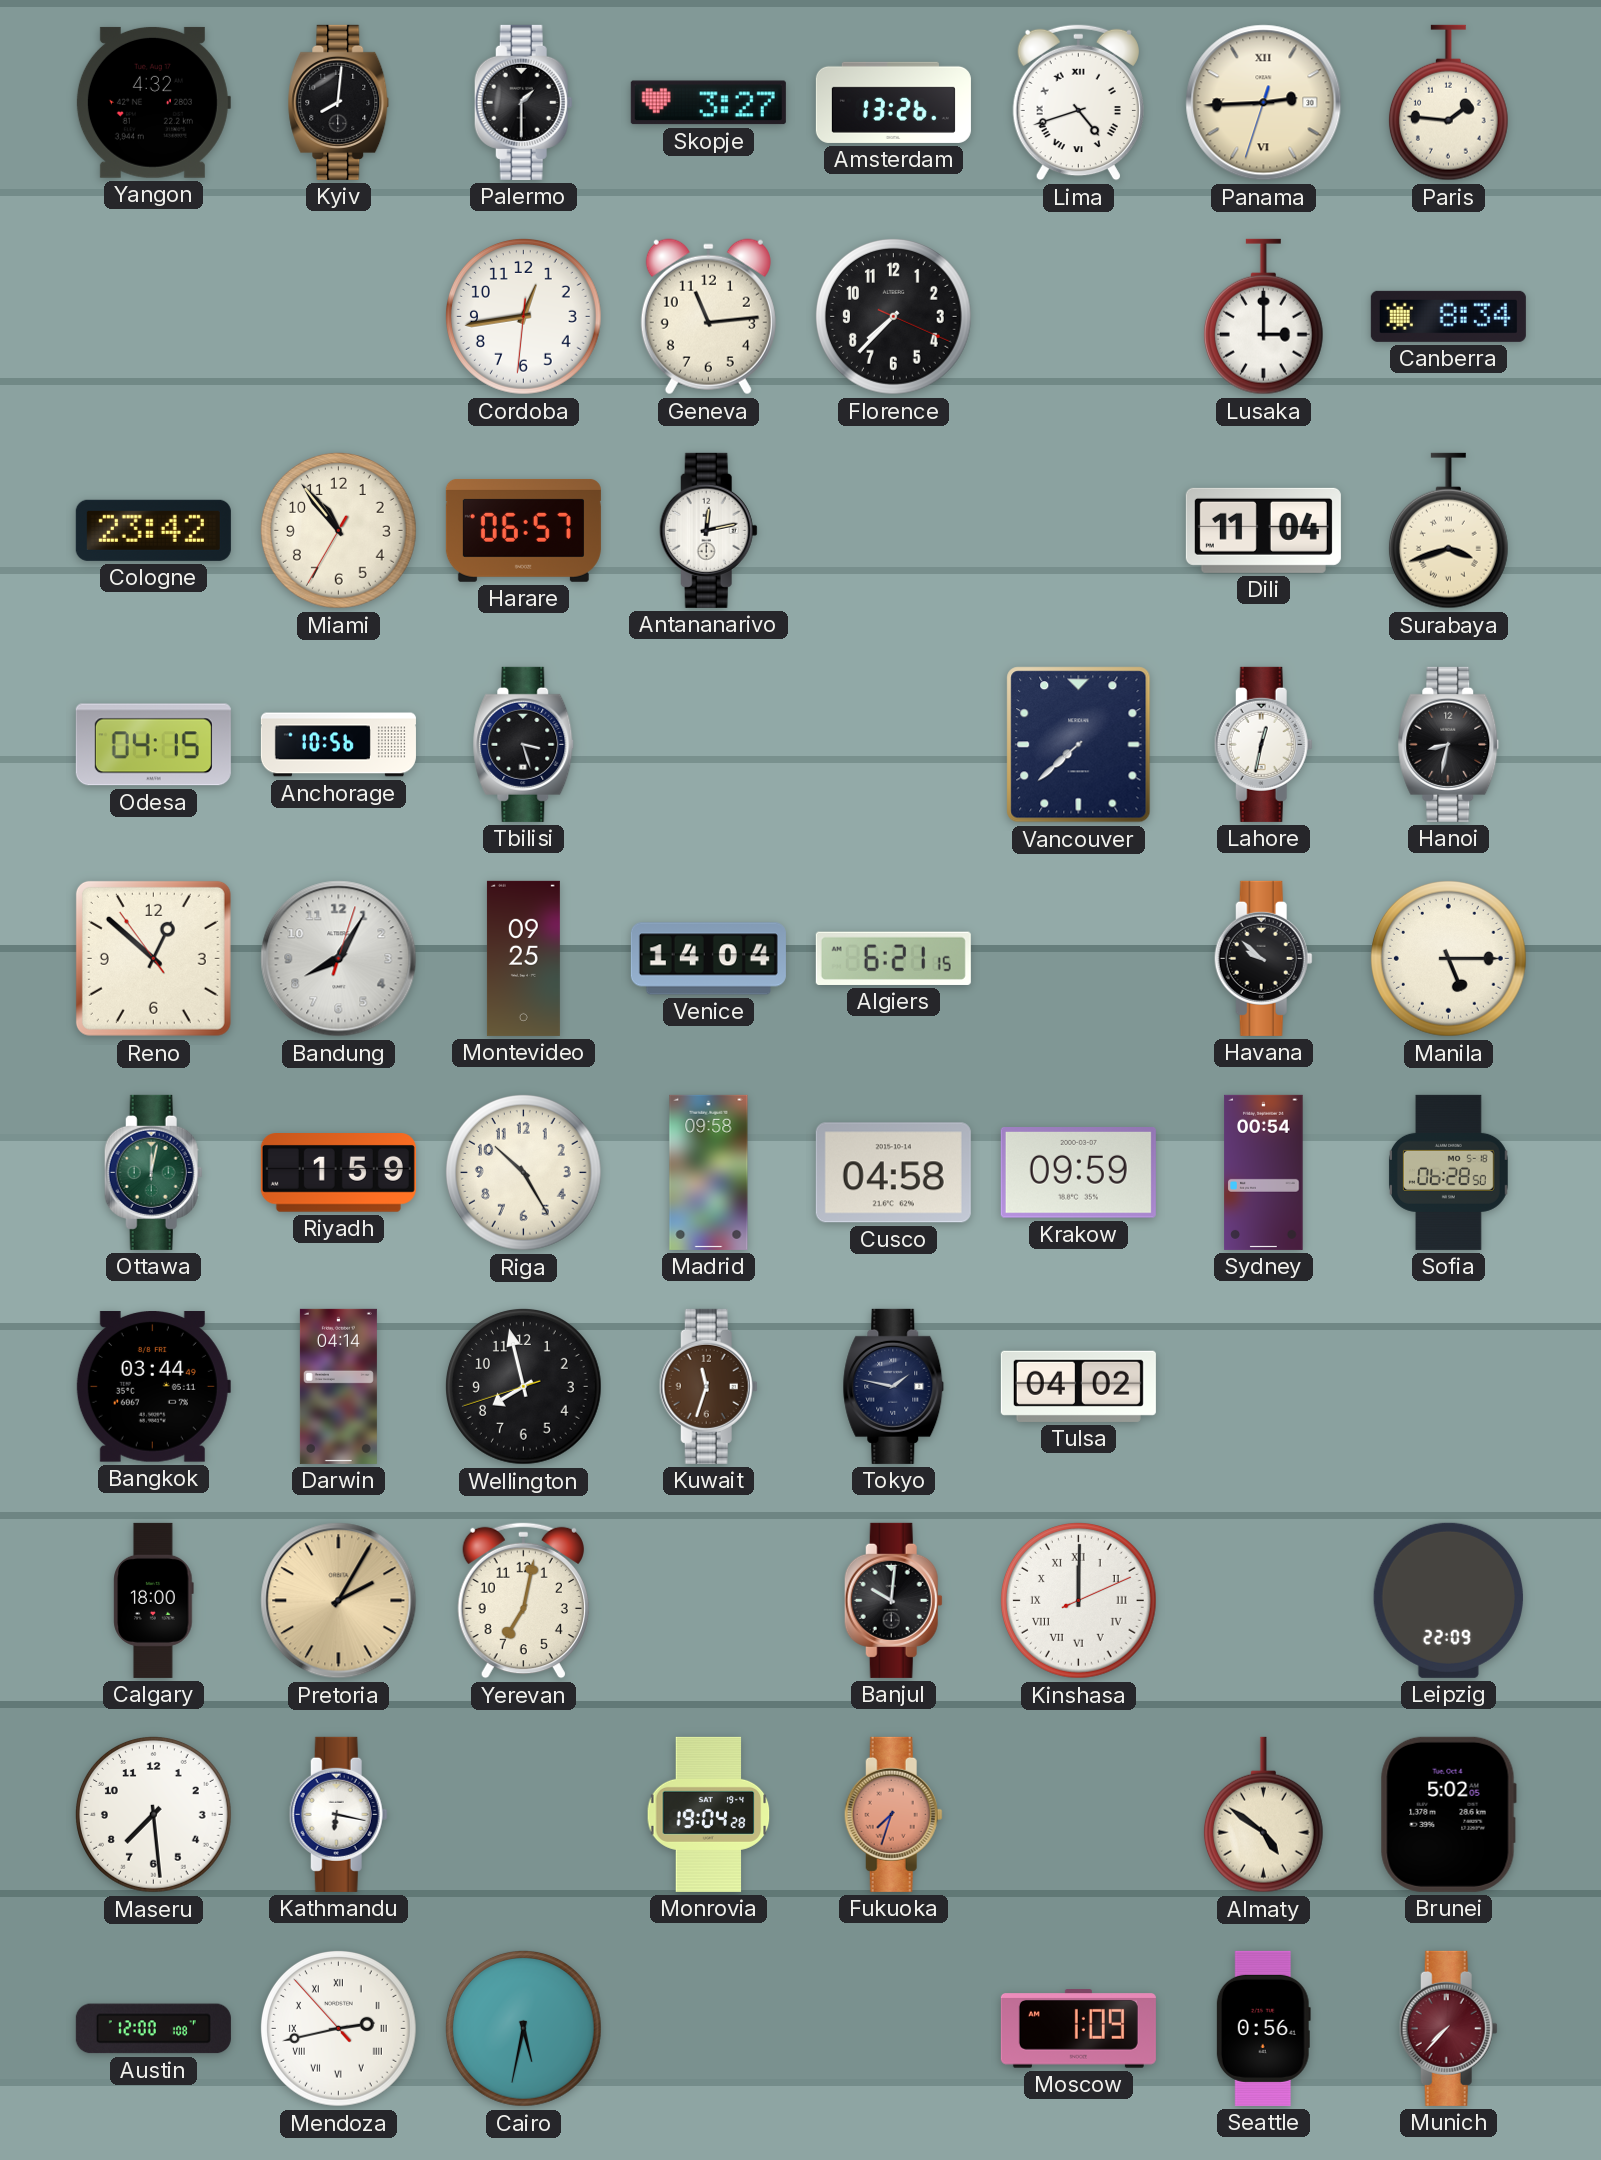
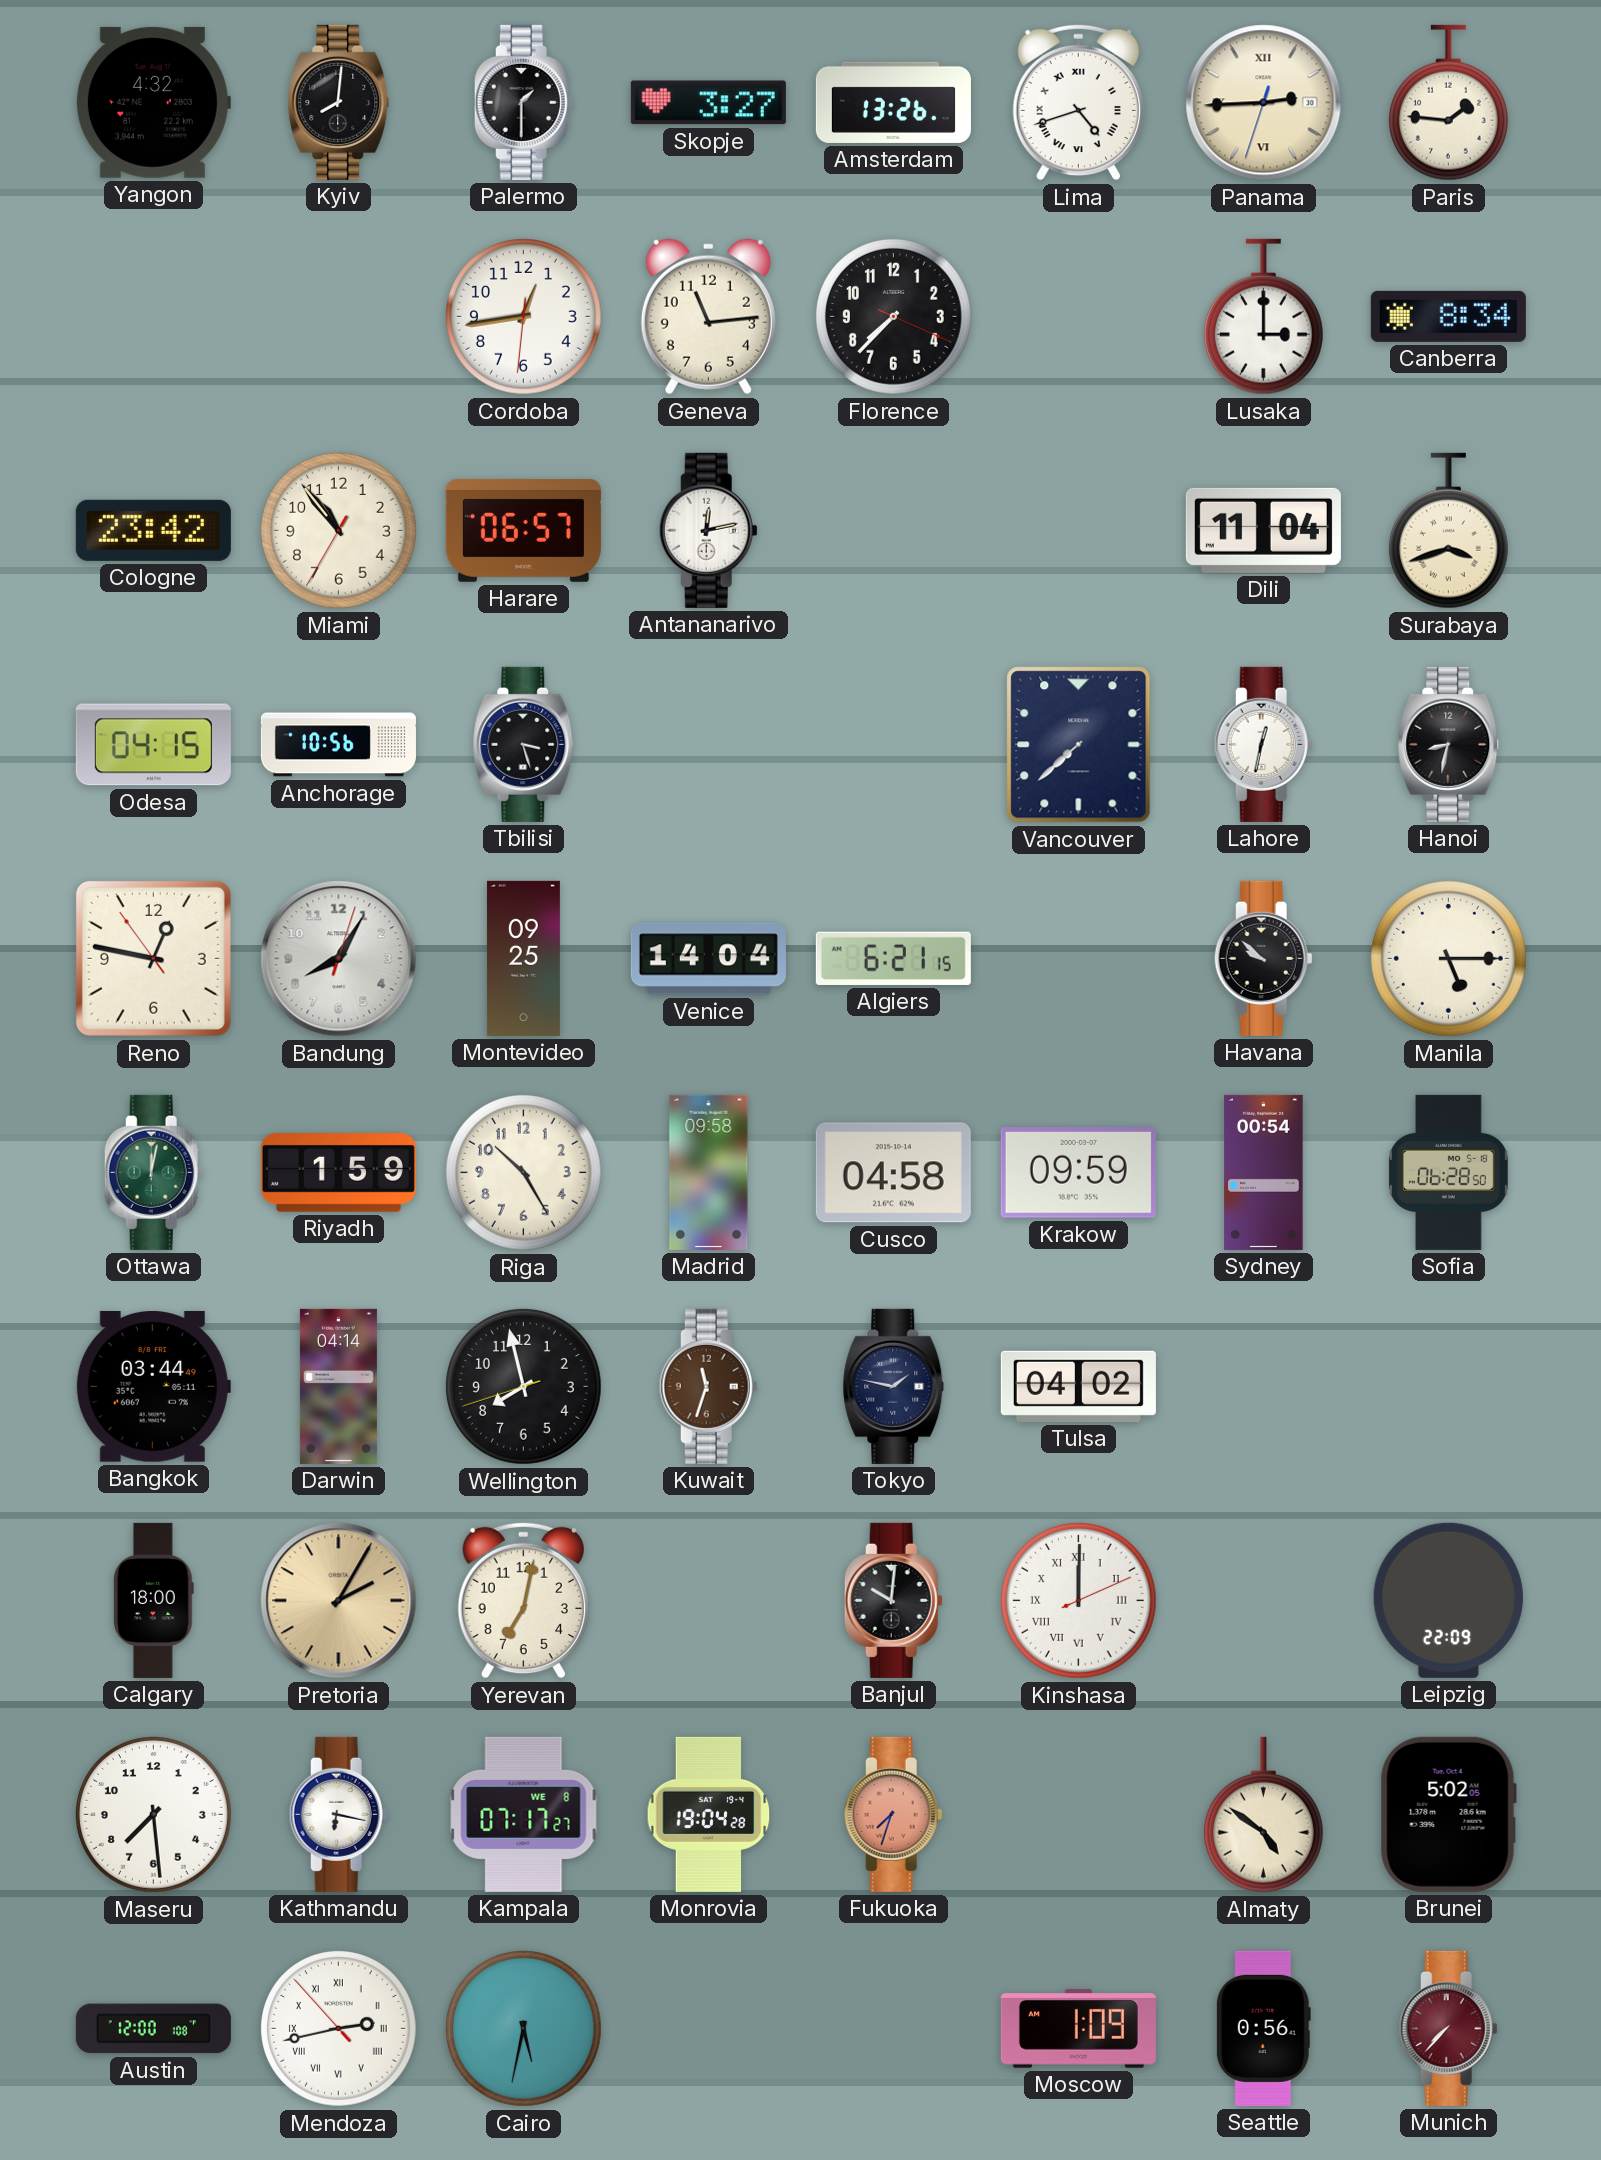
Reno: 12:51 -> 12:46
Kampala: none -> 07:17
